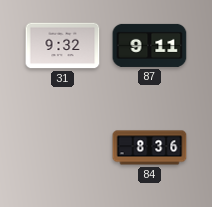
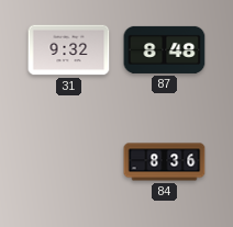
87: 9:11 -> 8:48
